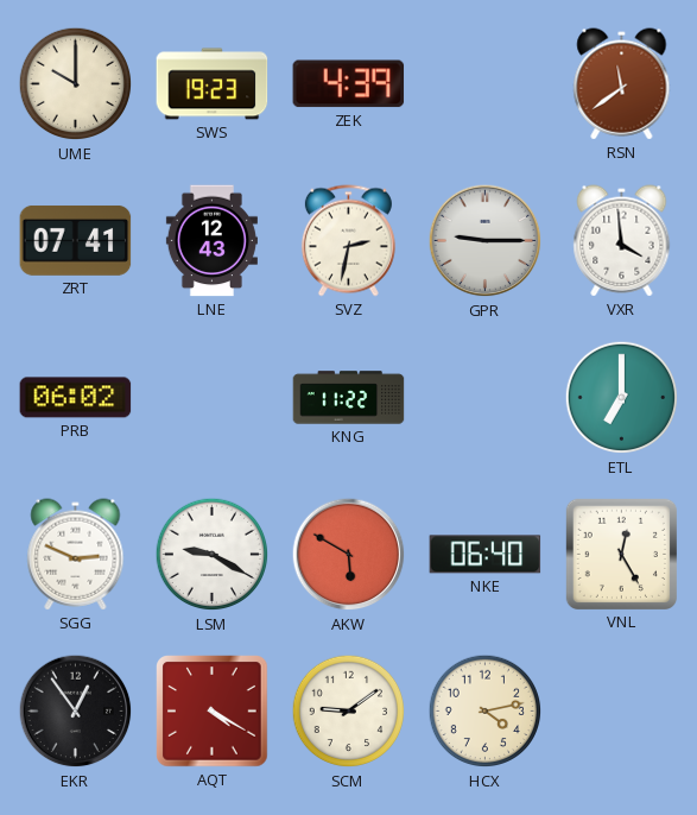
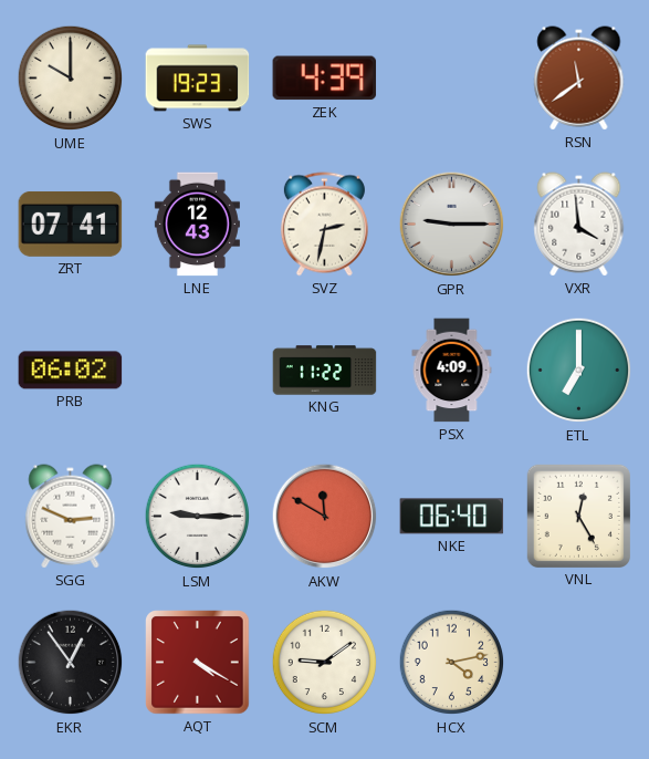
PSX: none -> 4:09
LSM: 9:20 -> 9:15
AKW: 5:50 -> 11:50
